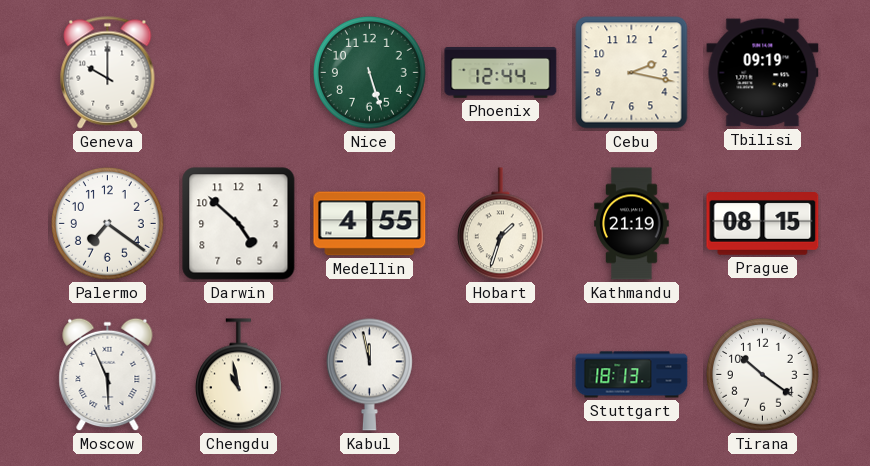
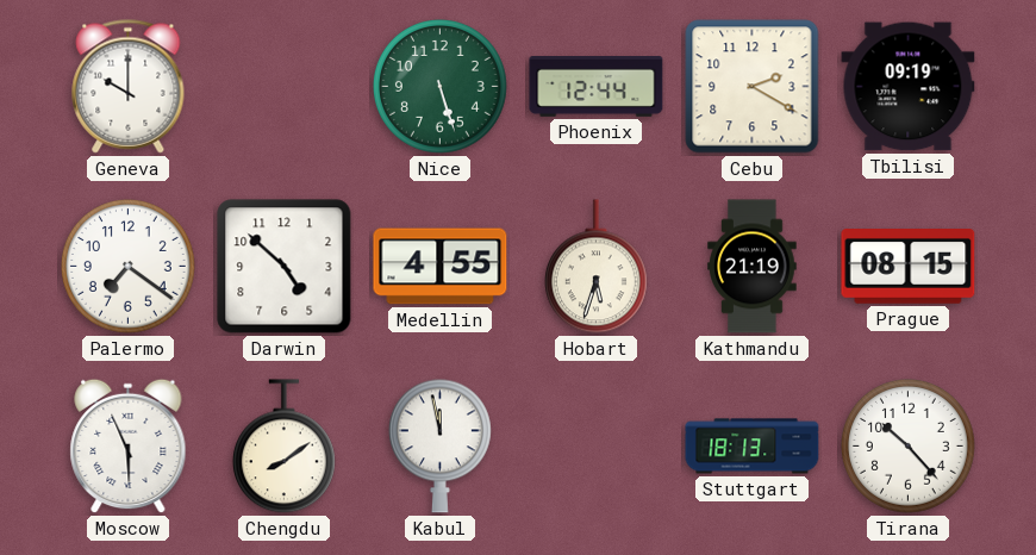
Cebu: 2:17 -> 2:20
Hobart: 1:33 -> 5:33
Chengdu: 10:58 -> 8:09
Tirana: 10:21 -> 10:23
